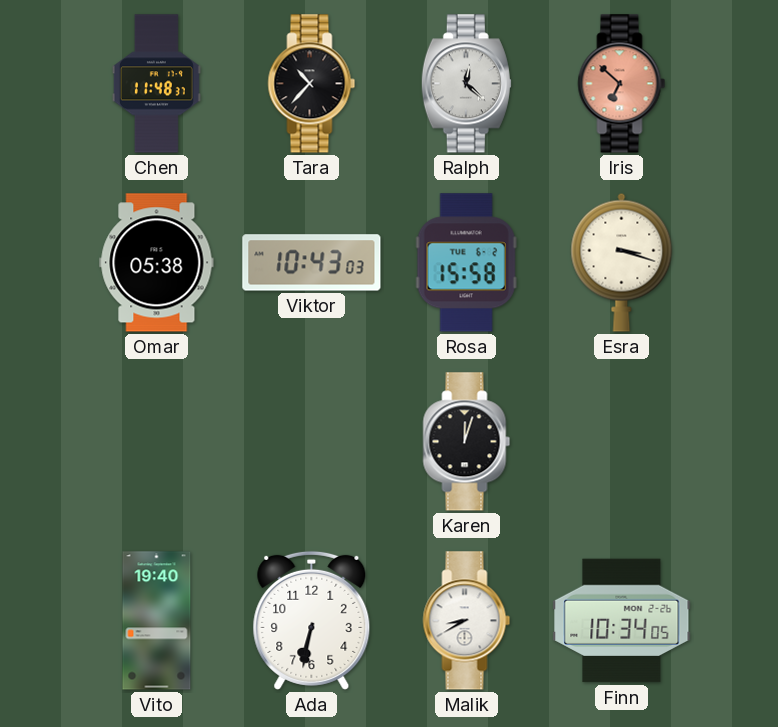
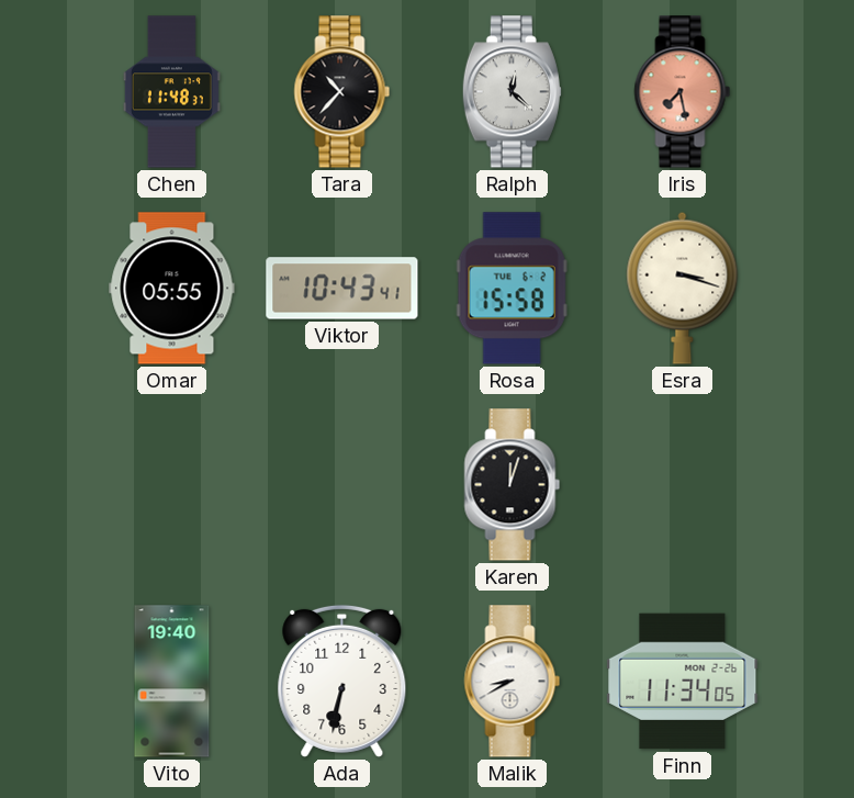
Iris: 6:52 -> 7:28
Omar: 05:38 -> 05:55
Viktor: 10:43:03 -> 10:43:41
Finn: 10:34 -> 11:34
